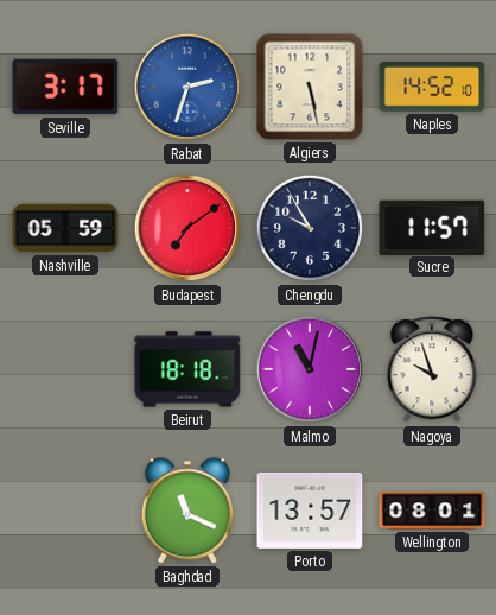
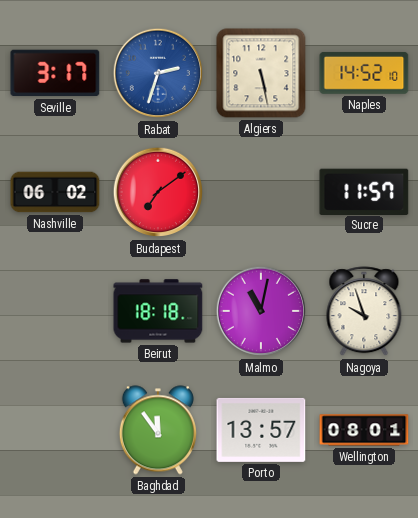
Nashville: 05:59 -> 06:02
Chengdu: 9:55 -> none
Baghdad: 11:19 -> 11:54
